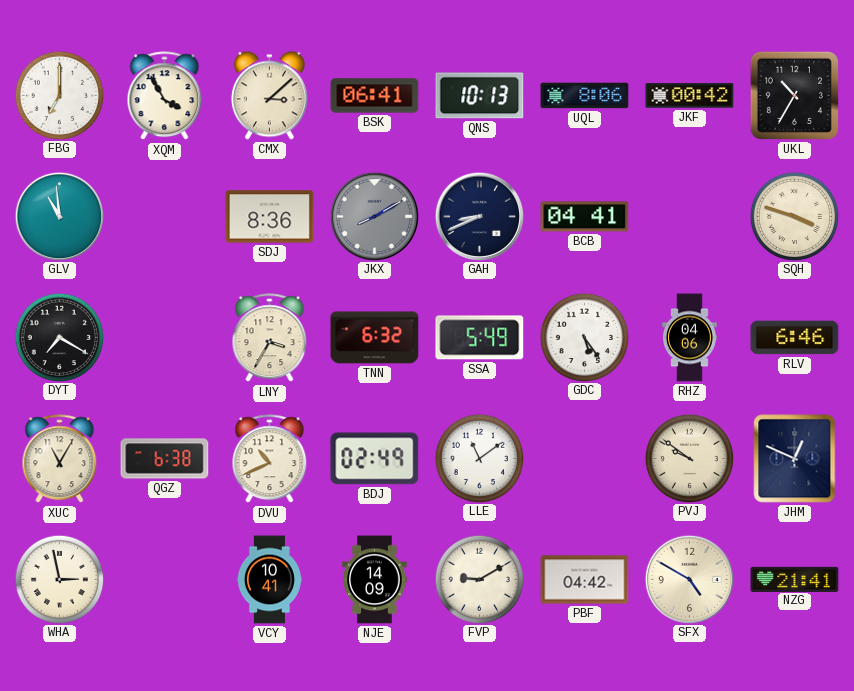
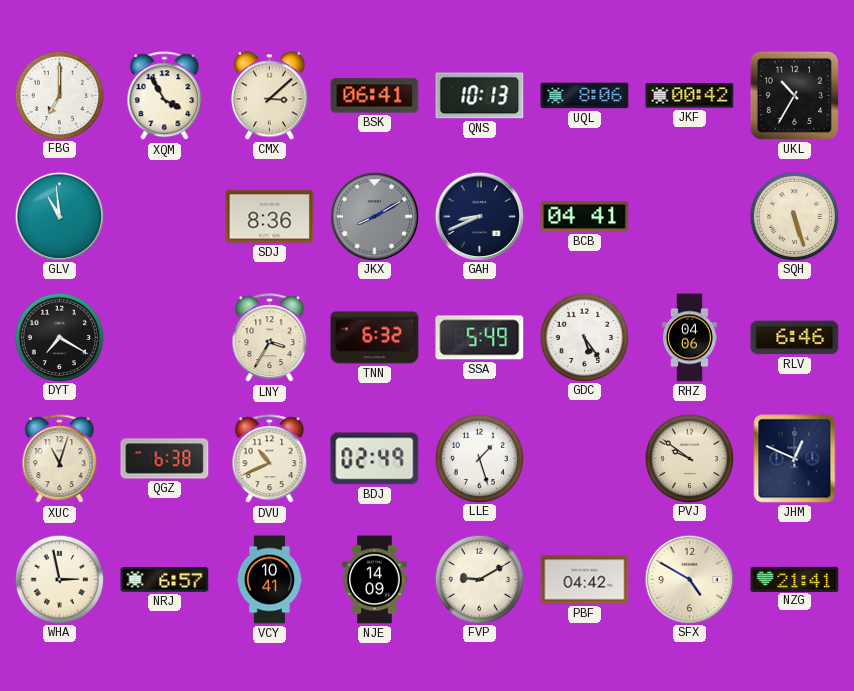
SQH: 3:48 -> 5:27
XUC: 11:05 -> 11:03
LLE: 11:09 -> 1:27
NRJ: none -> 6:57
